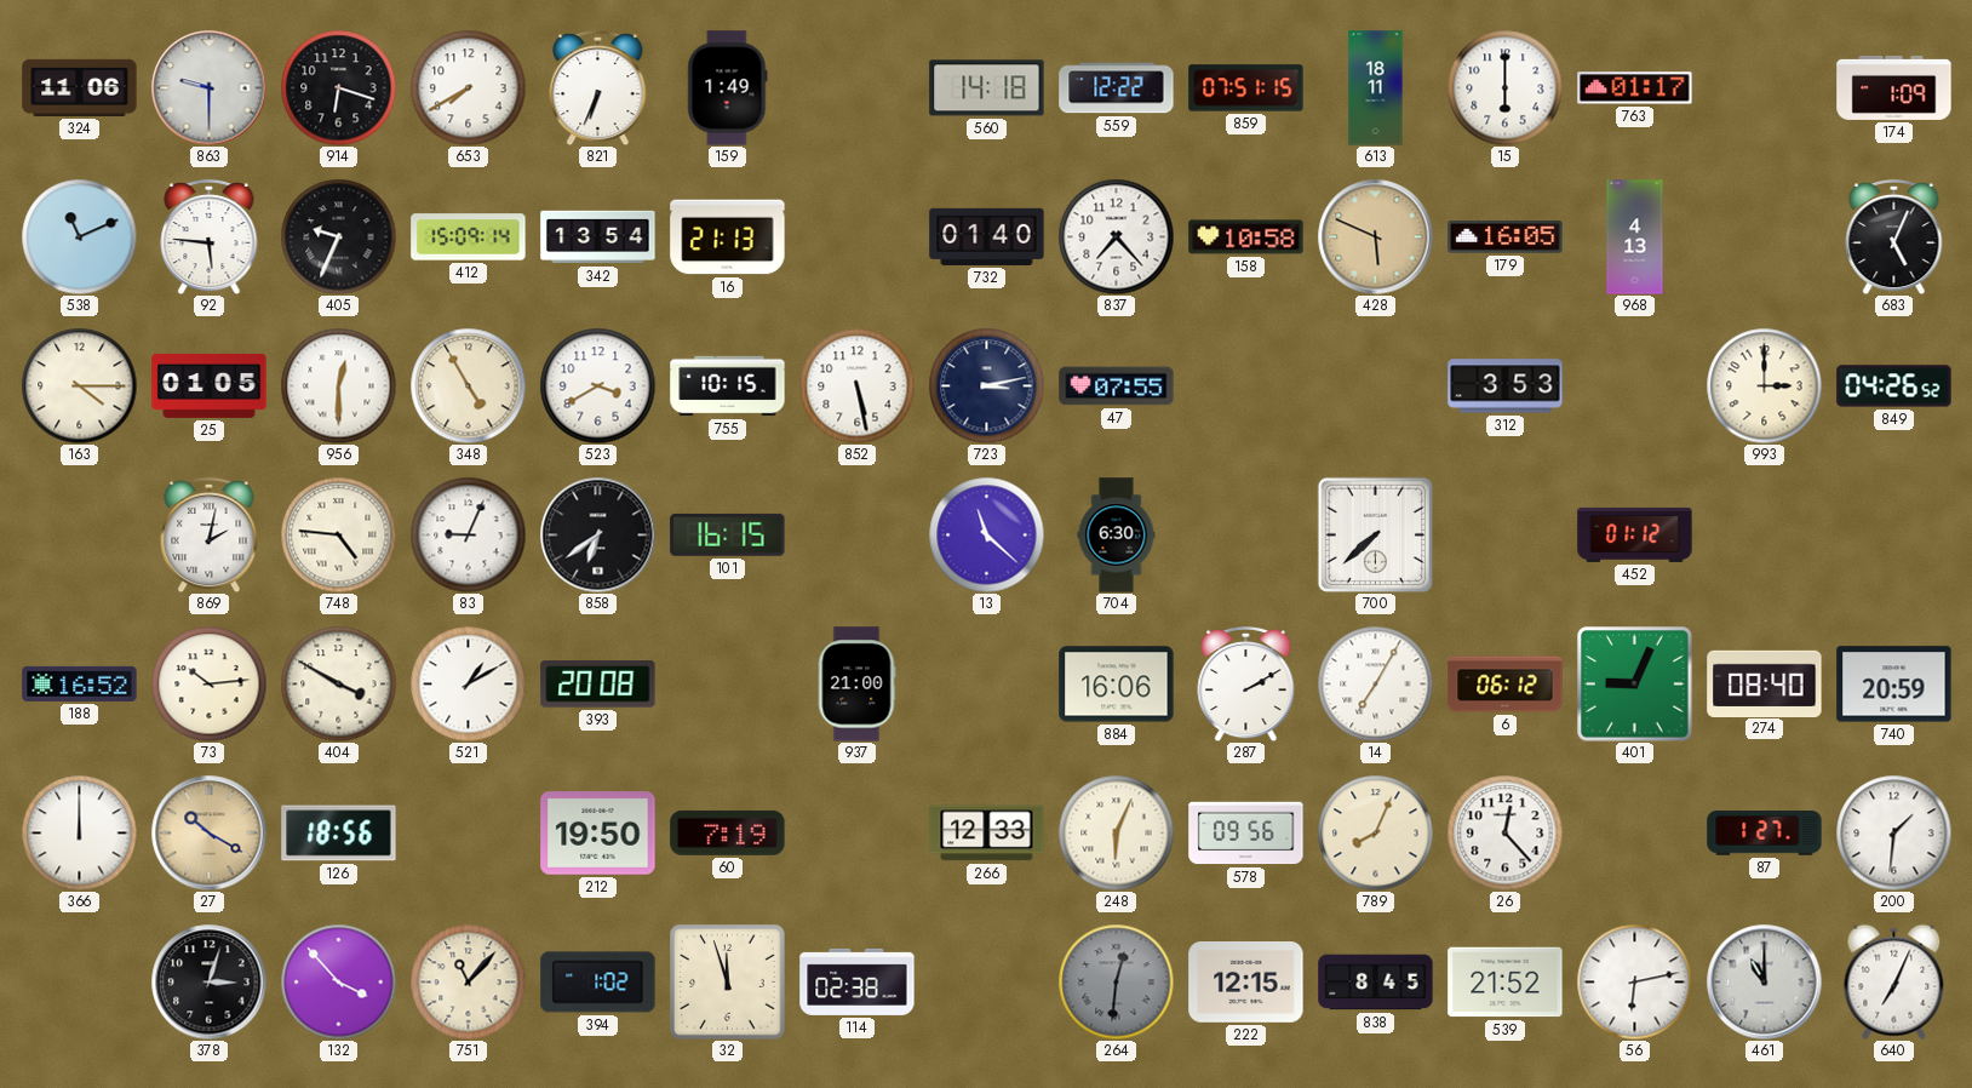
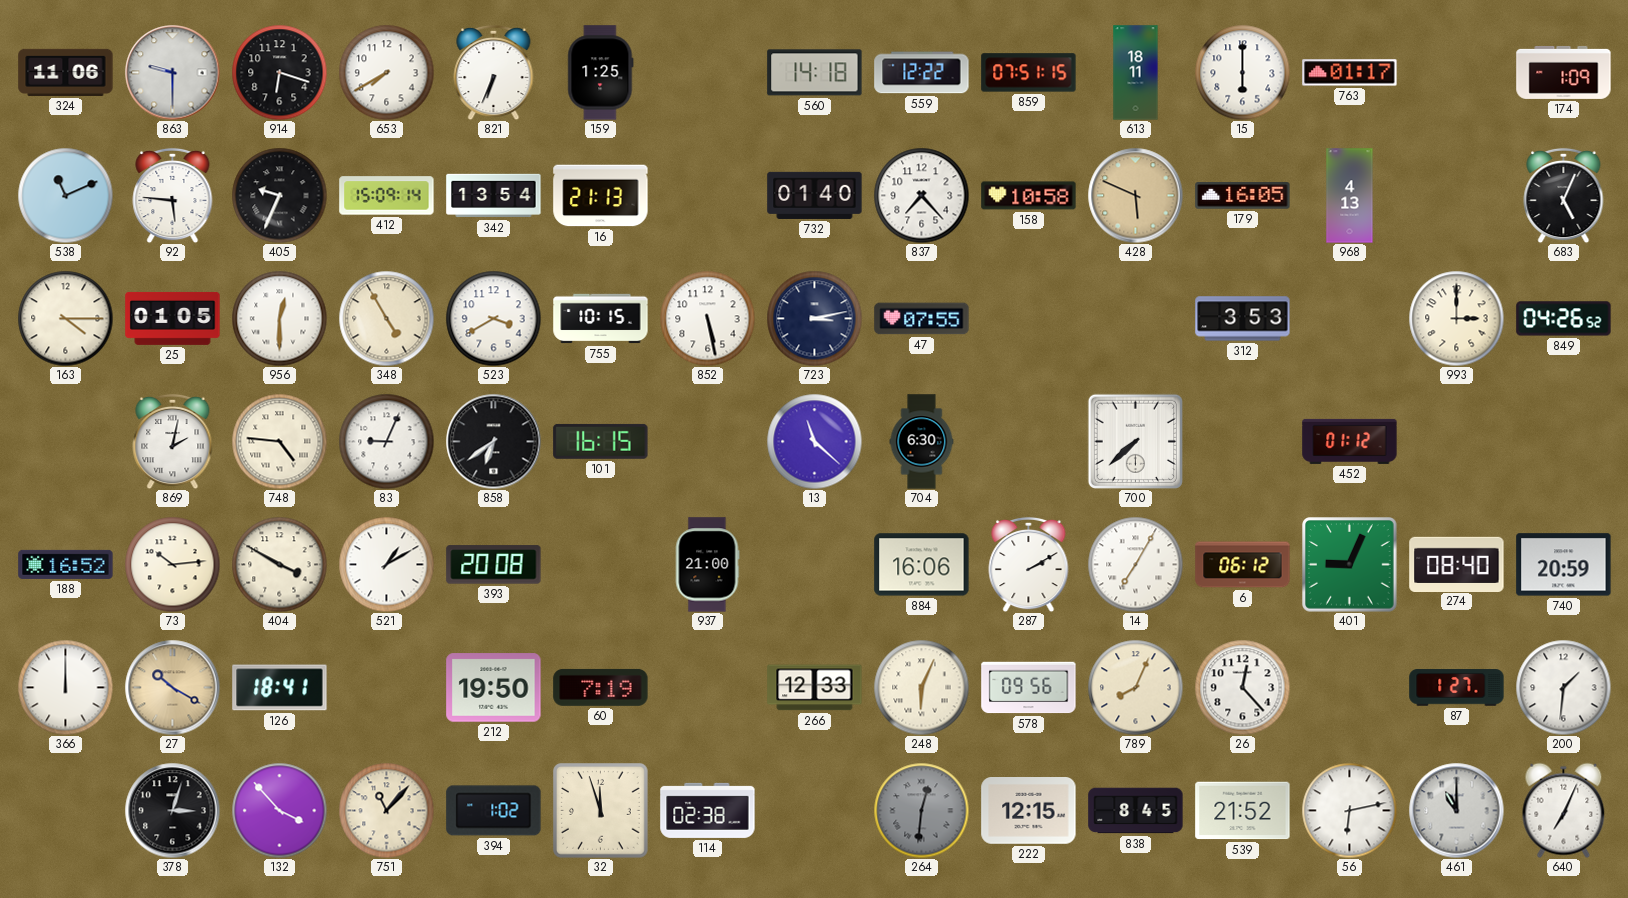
159: 1:49 -> 1:25
126: 18:56 -> 18:41
